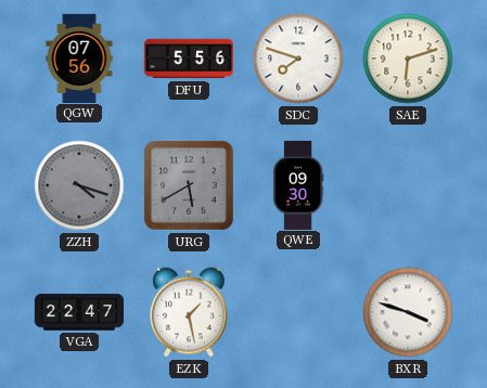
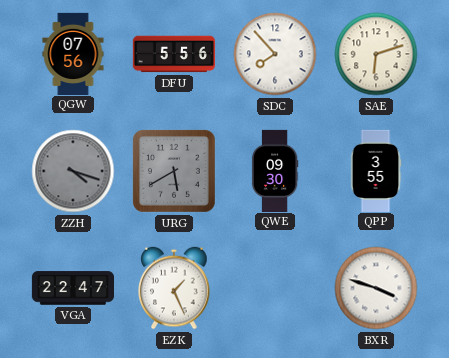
SDC: 7:48 -> 7:53
QPP: none -> 3:55
EZK: 1:28 -> 1:26
